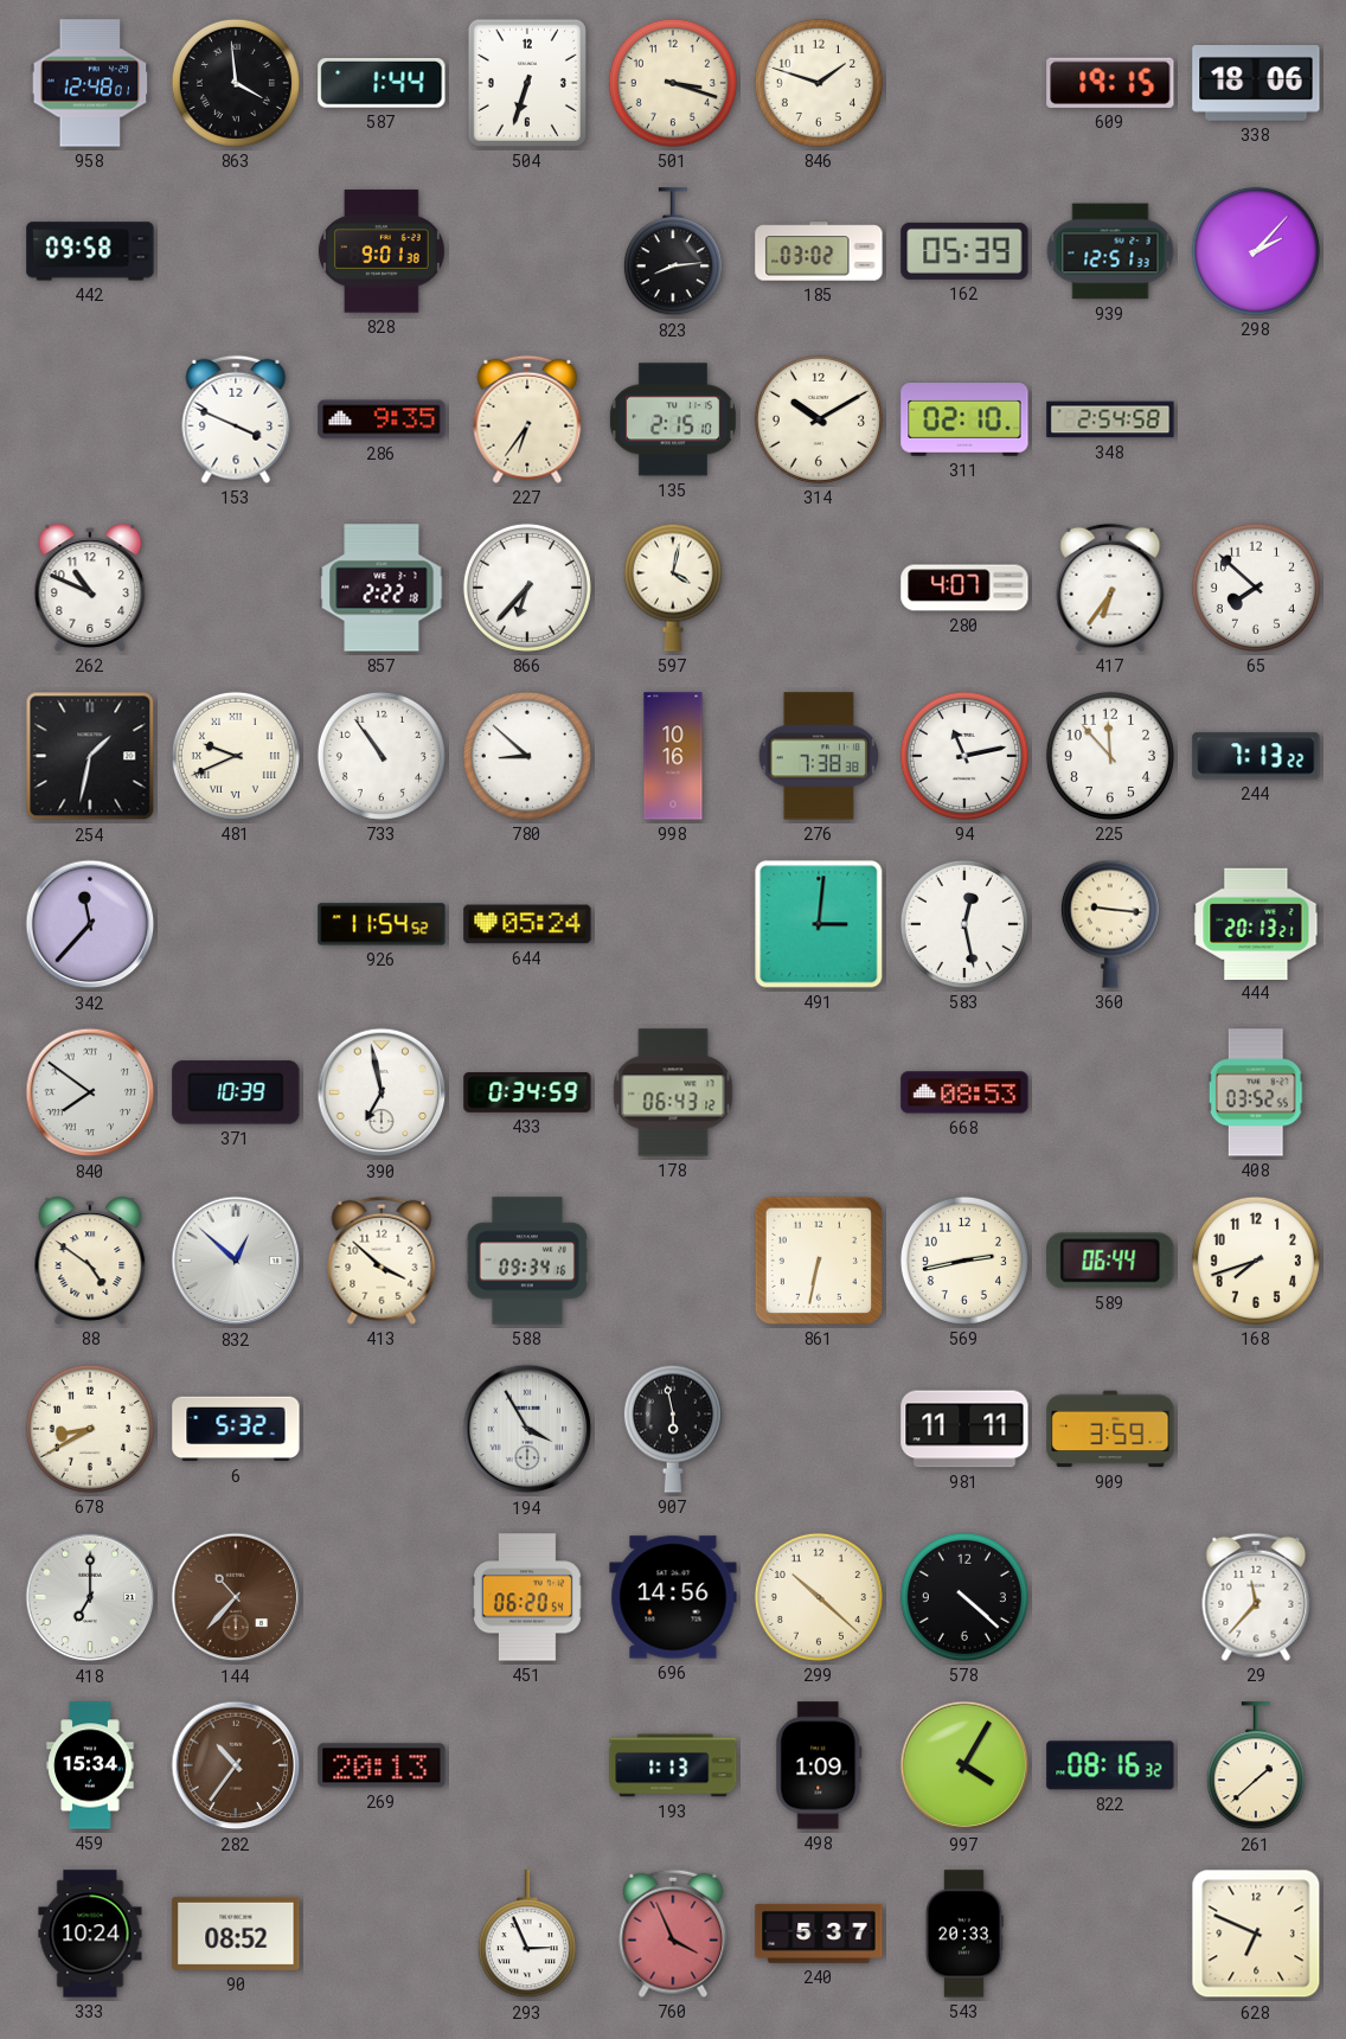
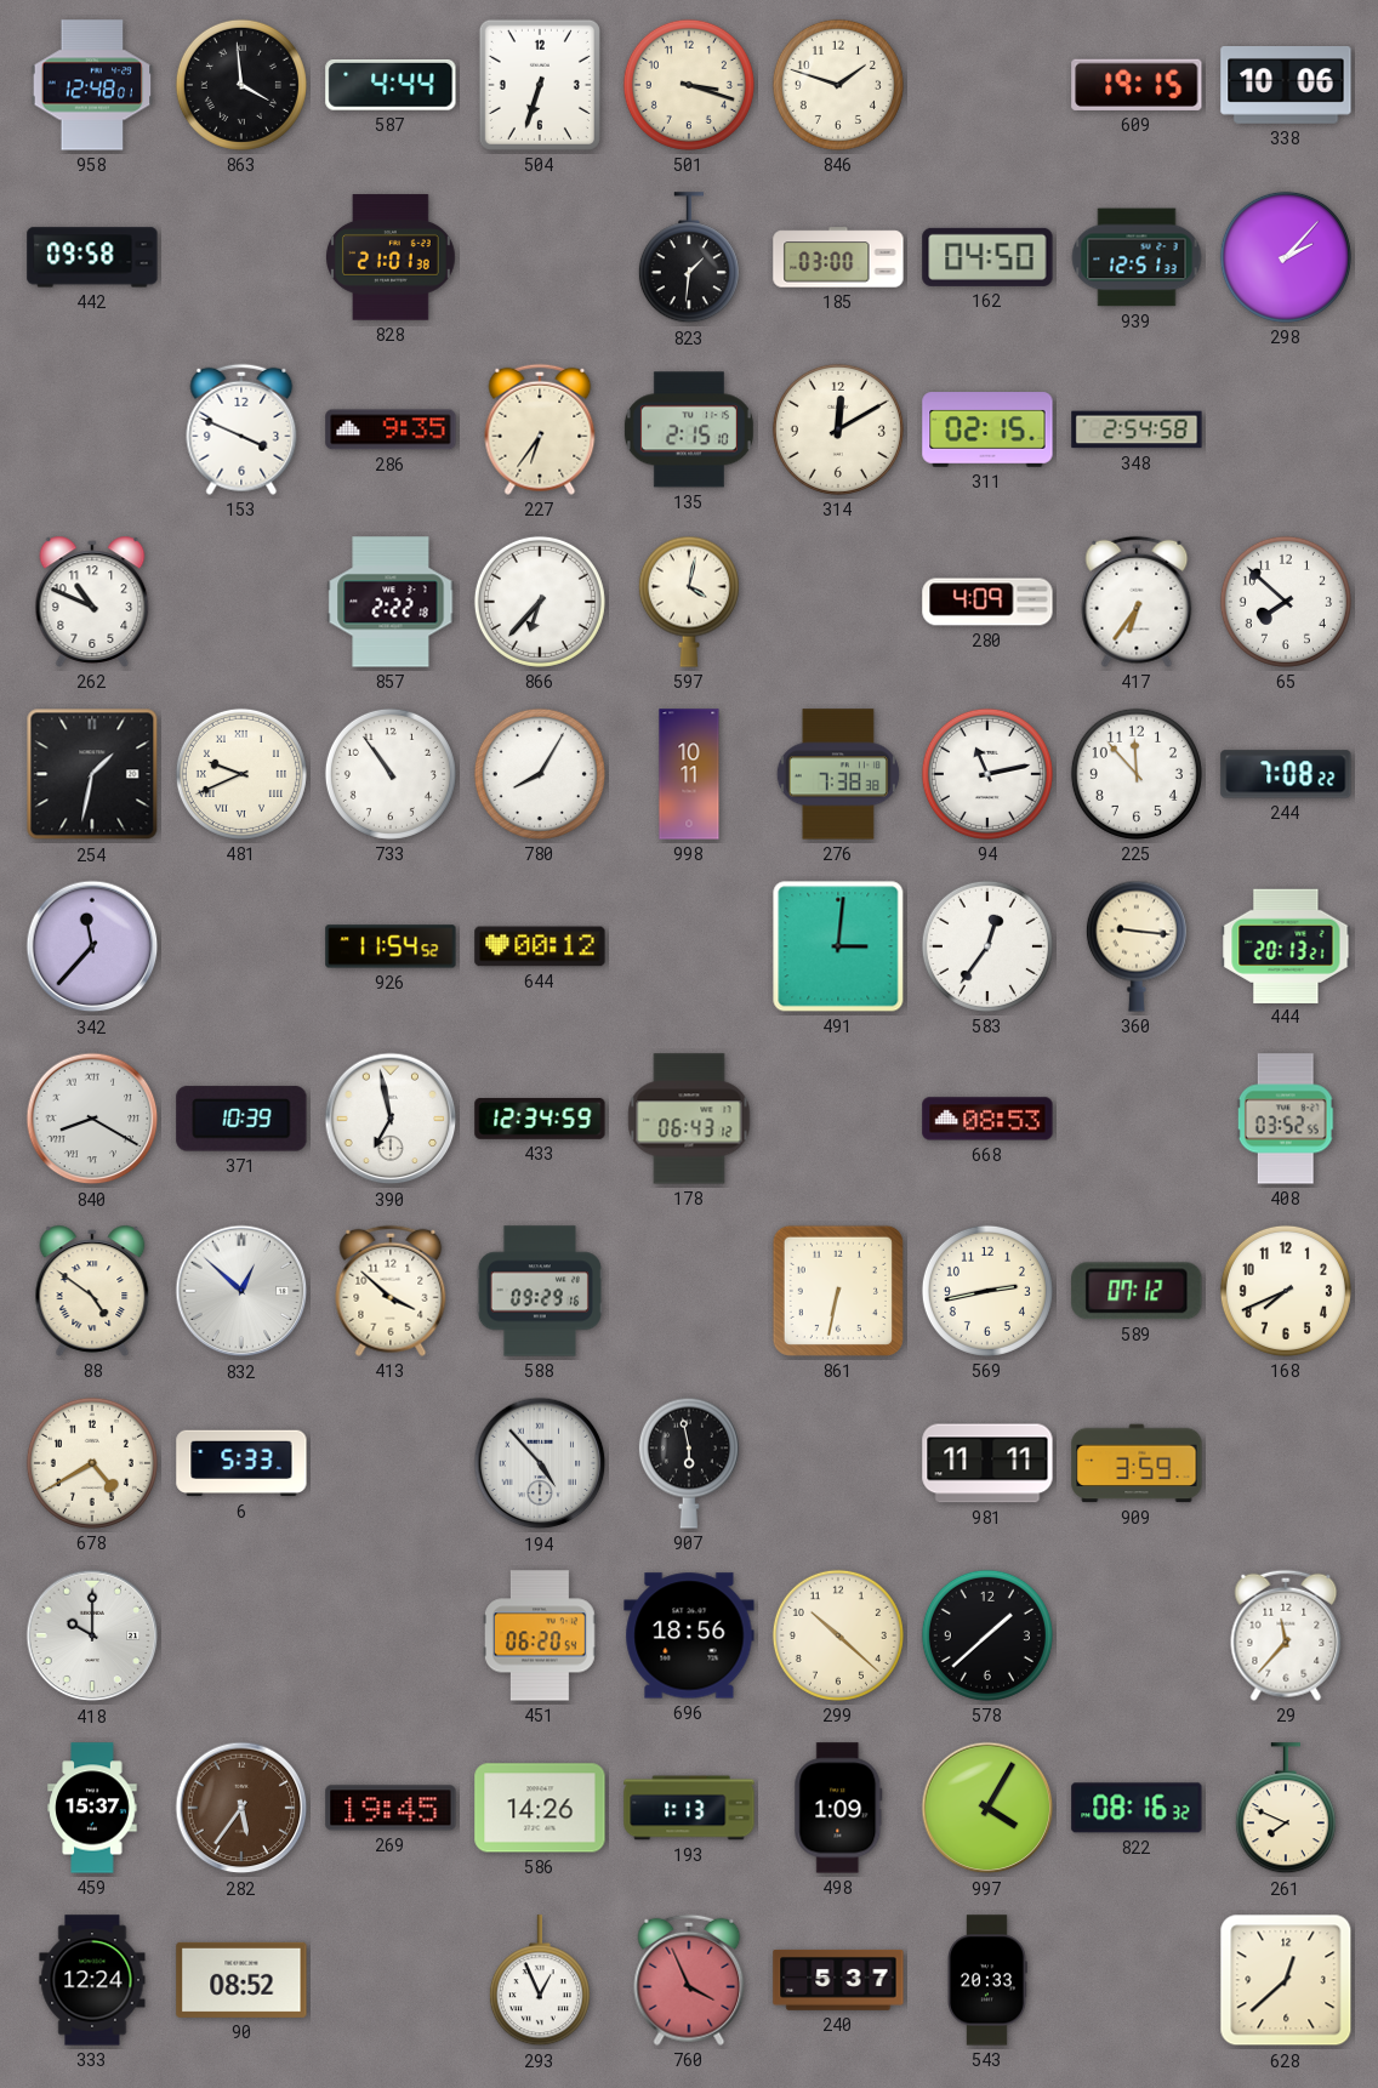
587: 1:44 -> 4:44
338: 18:06 -> 10:06
828: 9:01 -> 21:01
823: 8:14 -> 1:31
185: 03:02 -> 03:00
162: 05:39 -> 04:50
314: 10:10 -> 12:10
311: 02:10 -> 02:15
280: 4:07 -> 4:09
780: 8:52 -> 8:05
998: 10:16 -> 10:11
244: 7:13 -> 7:08
644: 05:24 -> 00:12
583: 12:28 -> 12:36
840: 7:51 -> 8:20
433: 0:34 -> 12:34
588: 09:34 -> 09:29
589: 06:44 -> 07:12
168: 7:42 -> 7:41
678: 8:40 -> 4:40
6: 5:32 -> 5:33
194: 3:55 -> 4:53
418: 7:00 -> 10:00
144: 10:37 -> none
696: 14:56 -> 18:56
578: 4:22 -> 1:38
459: 15:34 -> 15:37
282: 10:36 -> 5:36
269: 20:13 -> 19:45
586: none -> 14:26
261: 1:38 -> 7:49
333: 10:24 -> 12:24
293: 2:56 -> 12:56
628: 6:49 -> 12:38
